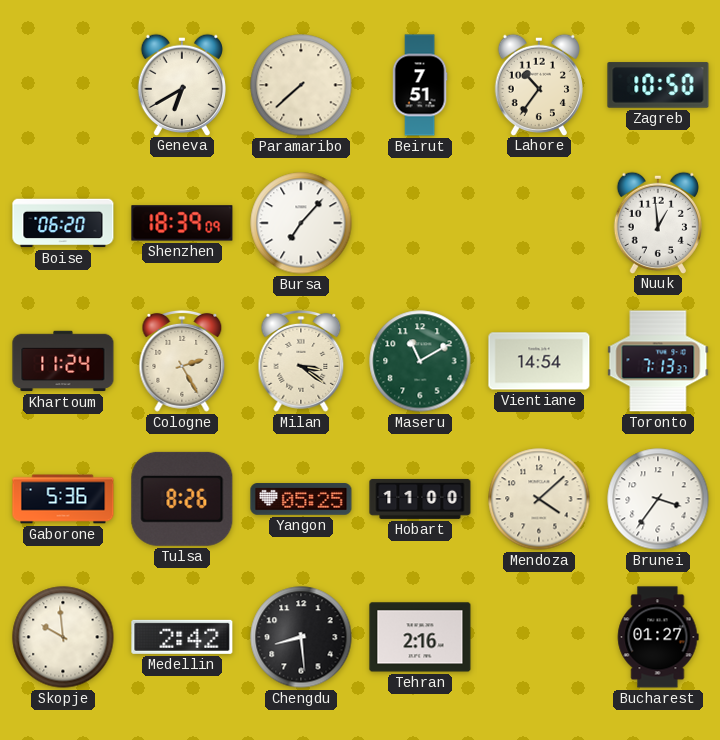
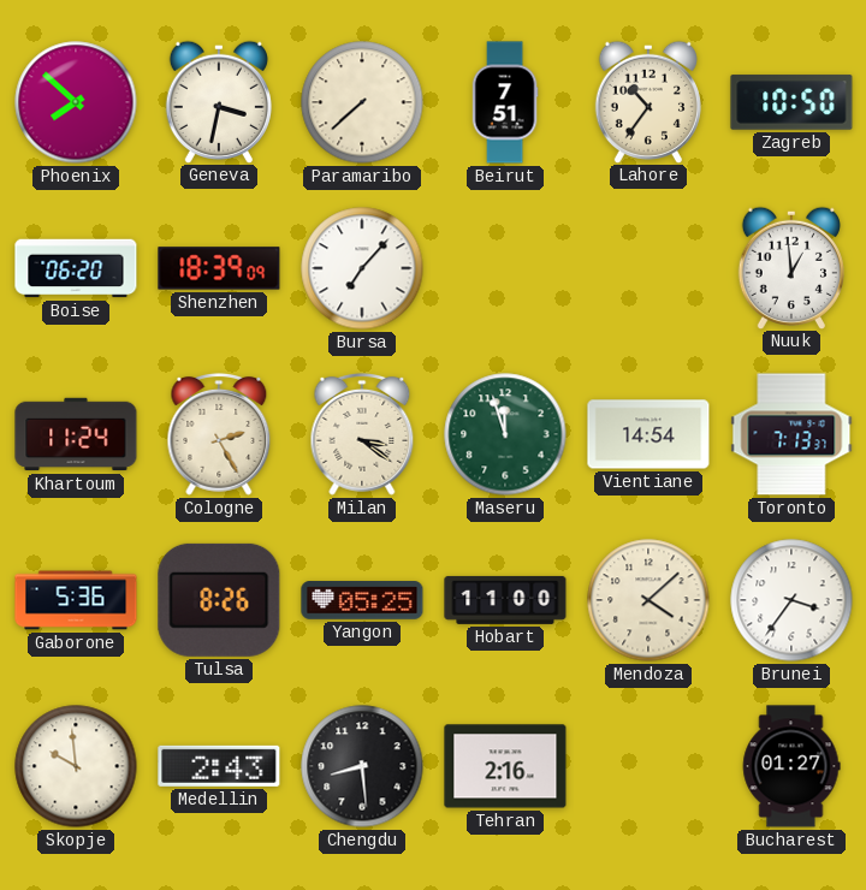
Phoenix: none -> 7:52
Geneva: 6:40 -> 3:32
Maseru: 11:10 -> 11:57
Medellin: 2:42 -> 2:43
